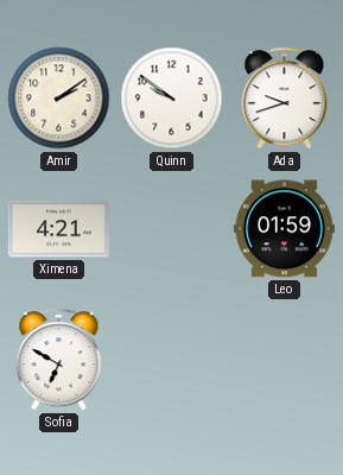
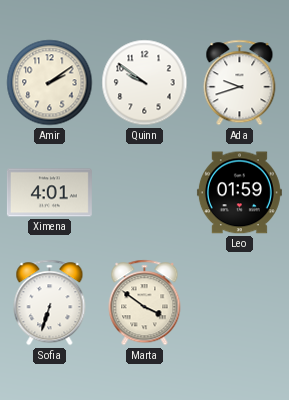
Ximena: 4:21 -> 4:01
Sofia: 6:50 -> 6:33
Marta: none -> 3:51
